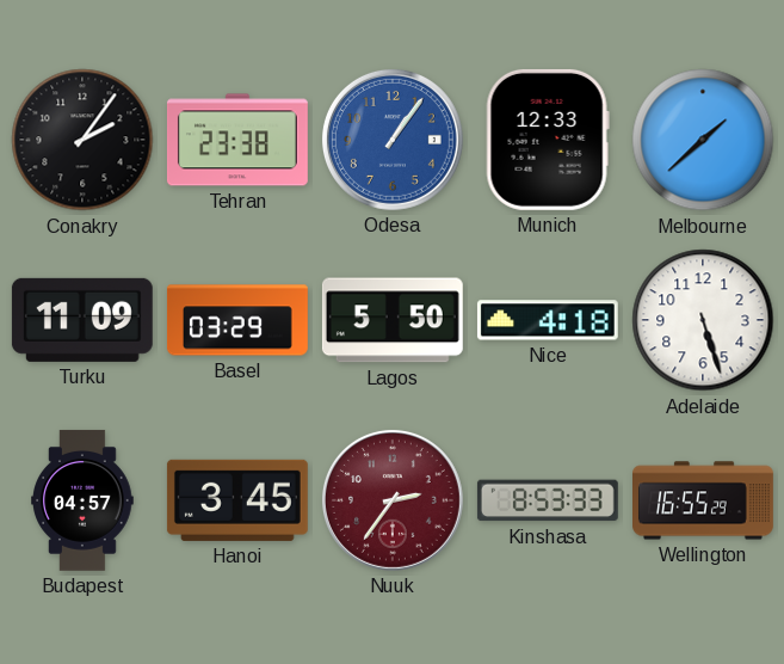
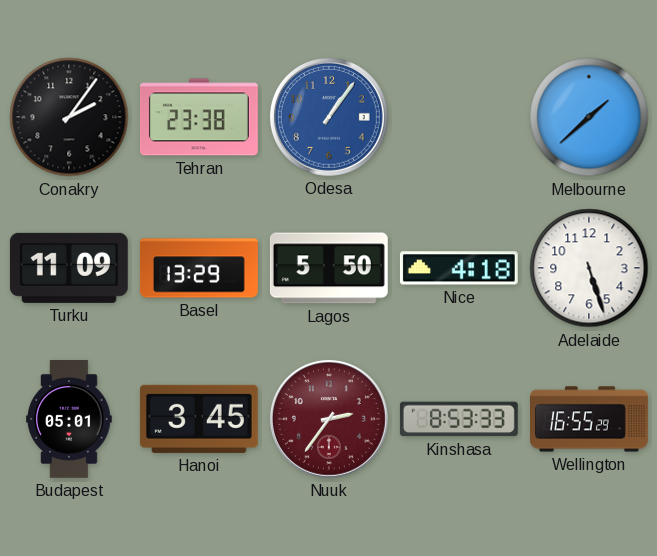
Munich: 12:33 -> none
Basel: 03:29 -> 13:29
Budapest: 04:57 -> 05:01
